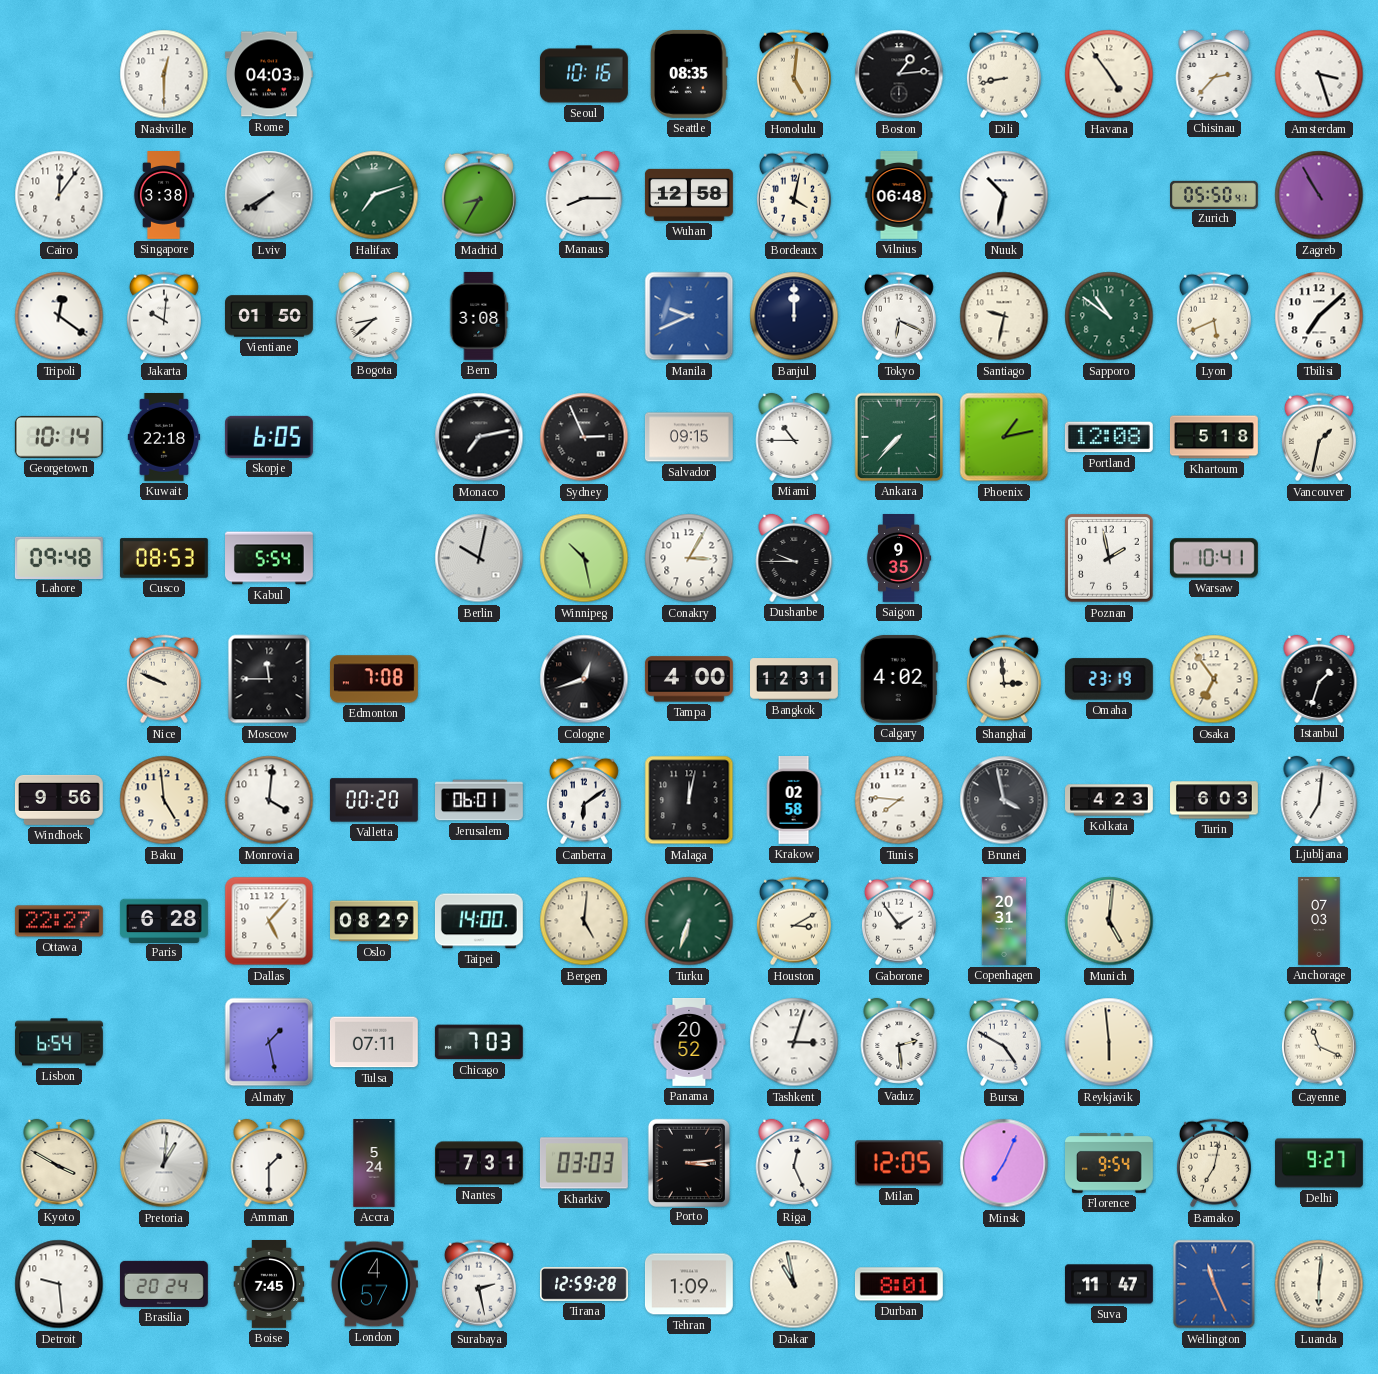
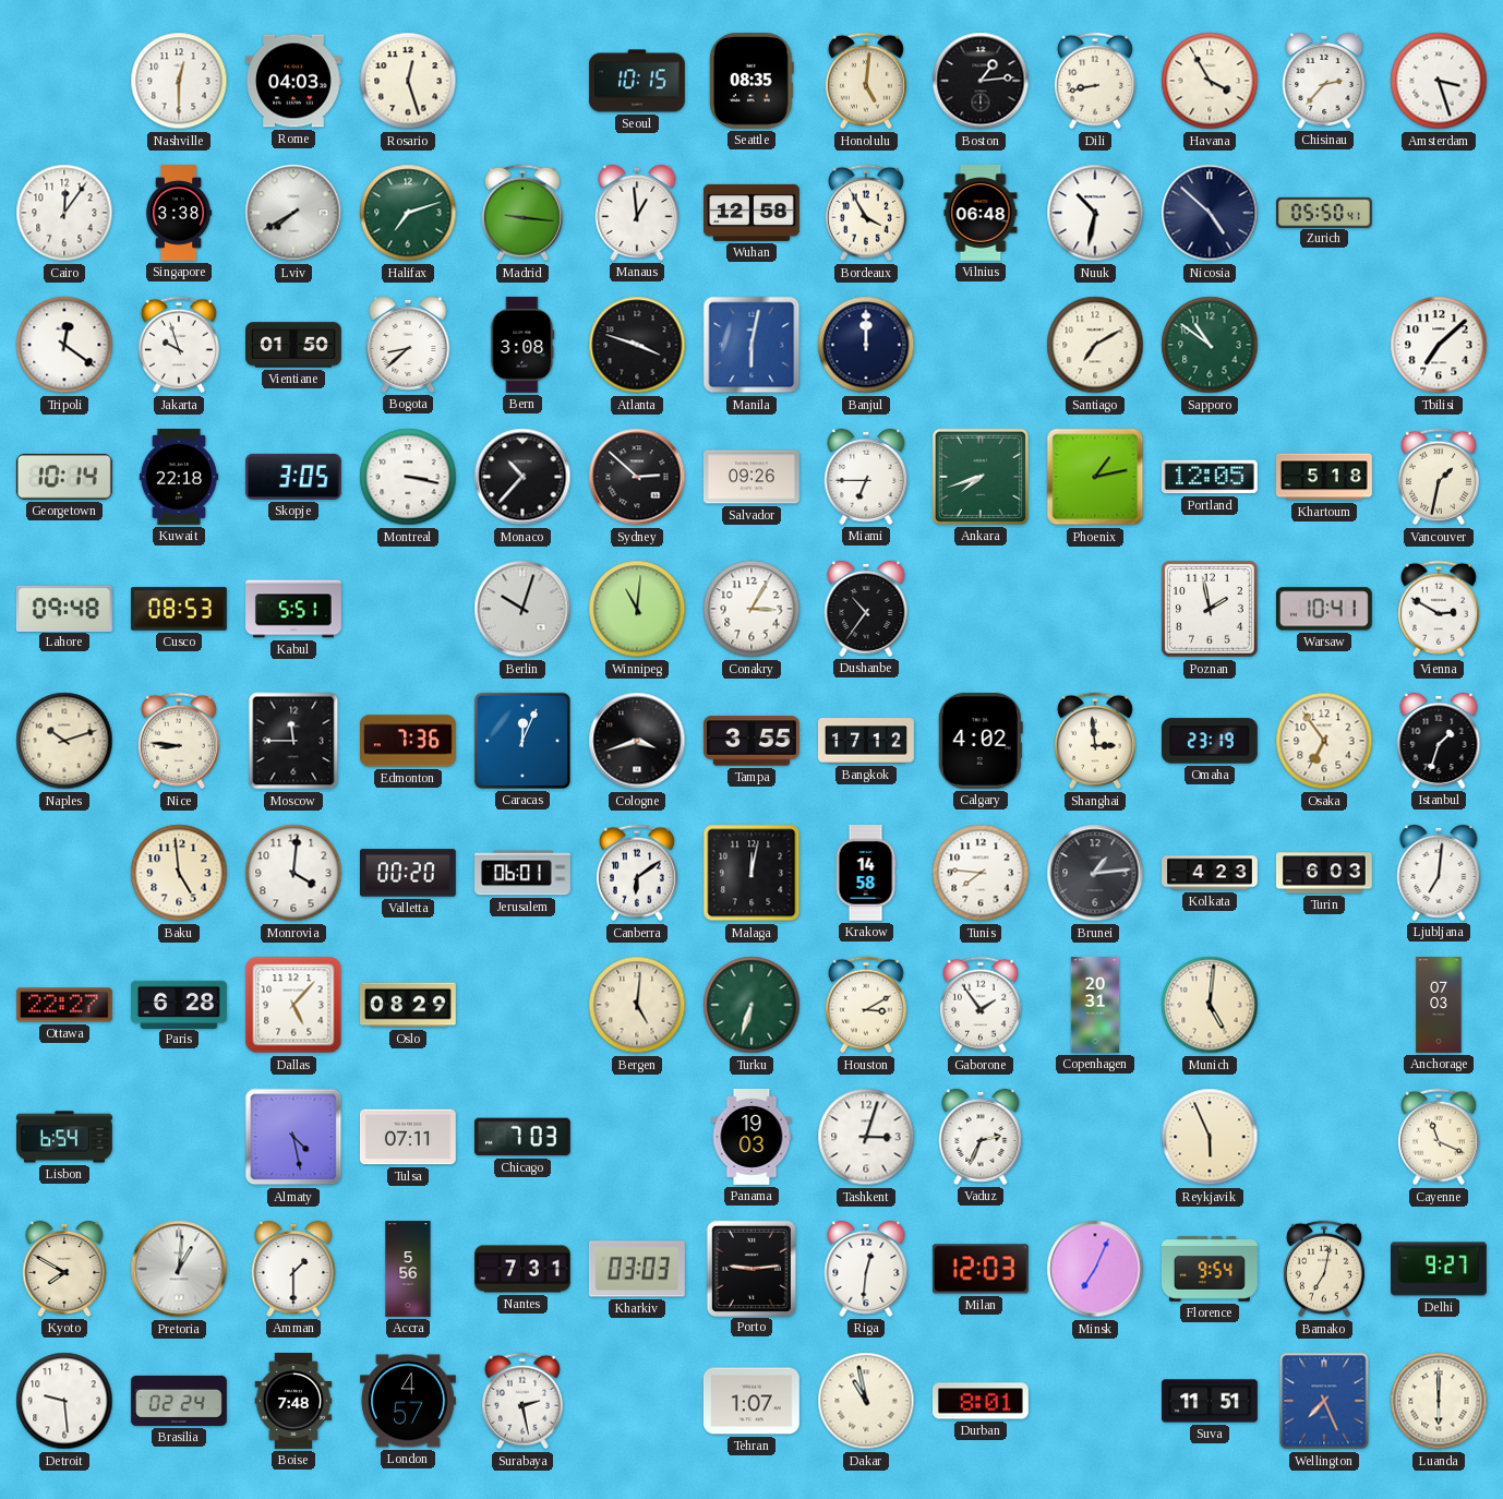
Rosario: none -> 12:27
Seoul: 10:16 -> 10:15
Havana: 4:54 -> 3:55
Madrid: 8:35 -> 9:16
Manaus: 8:15 -> 12:59
Bordeaux: 4:02 -> 3:55
Nicosia: none -> 4:52
Zagreb: 10:55 -> none
Jakarta: 10:01 -> 9:57
Atlanta: none -> 3:48
Manila: 9:41 -> 6:02
Tokyo: 6:19 -> none
Santiago: 9:32 -> 7:10
Lyon: 5:41 -> none
Skopje: 6:05 -> 3:05
Montreal: none -> 3:17
Monaco: 7:13 -> 10:37
Sydney: 2:56 -> 2:52
Salvador: 09:15 -> 09:26
Miami: 10:45 -> 6:45
Ankara: 7:37 -> 7:42
Portland: 12:08 -> 12:05
Kabul: 5:54 -> 5:51
Berlin: 10:02 -> 10:03
Winnipeg: 10:28 -> 11:01
Dushanbe: 9:45 -> 10:36
Saigon: 9:35 -> none
Vienna: none -> 2:50
Naples: none -> 10:12
Nice: 9:49 -> 8:46
Edmonton: 7:08 -> 7:36
Caracas: none -> 12:04
Cologne: 12:42 -> 3:42
Tampa: 4:00 -> 3:55
Bangkok: 12:31 -> 17:12
Windhoek: 9:56 -> none
Krakow: 02:58 -> 14:58
Brunei: 3:58 -> 1:14
Taipei: 14:00 -> none
Almaty: 1:28 -> 4:28
Panama: 20:52 -> 19:03
Vaduz: 2:29 -> 2:34
Bursa: 4:50 -> none
Reykjavik: 5:59 -> 5:56
Kyoto: 3:50 -> 7:50
Accra: 5:24 -> 5:56
Porto: 3:14 -> 9:14
Riga: 12:26 -> 12:31
Milan: 12:05 -> 12:03
Brasilia: 20:24 -> 02:24
Boise: 7:45 -> 7:48
Tirana: 12:59 -> none
Tehran: 1:09 -> 1:07
Suva: 11:47 -> 11:51
Wellington: 11:26 -> 7:26
Luanda: 6:01 -> 6:00
